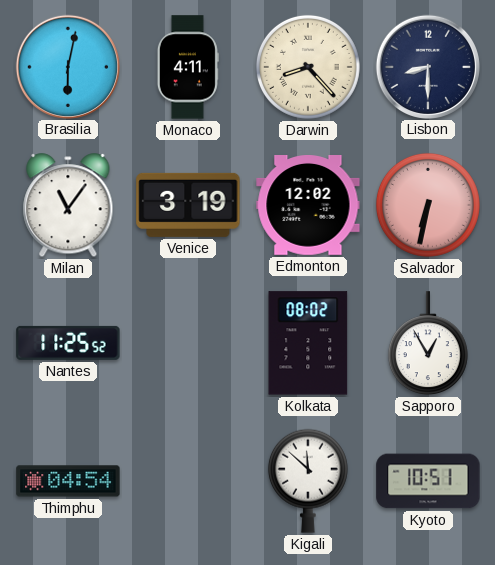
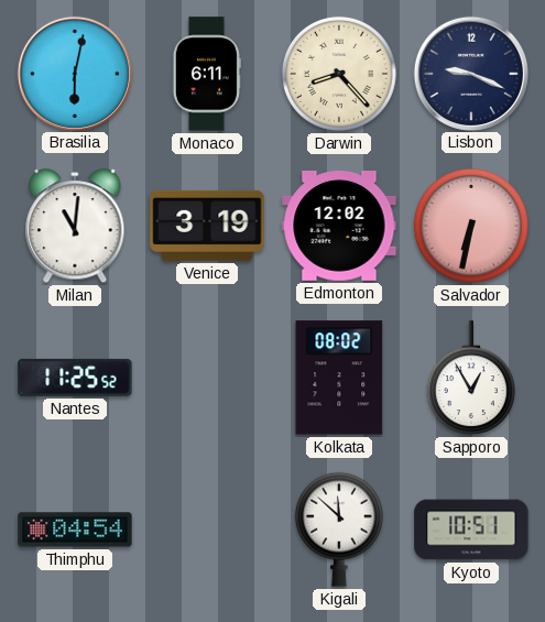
Monaco: 4:11 -> 6:11
Lisbon: 8:30 -> 9:19
Milan: 11:06 -> 11:01
